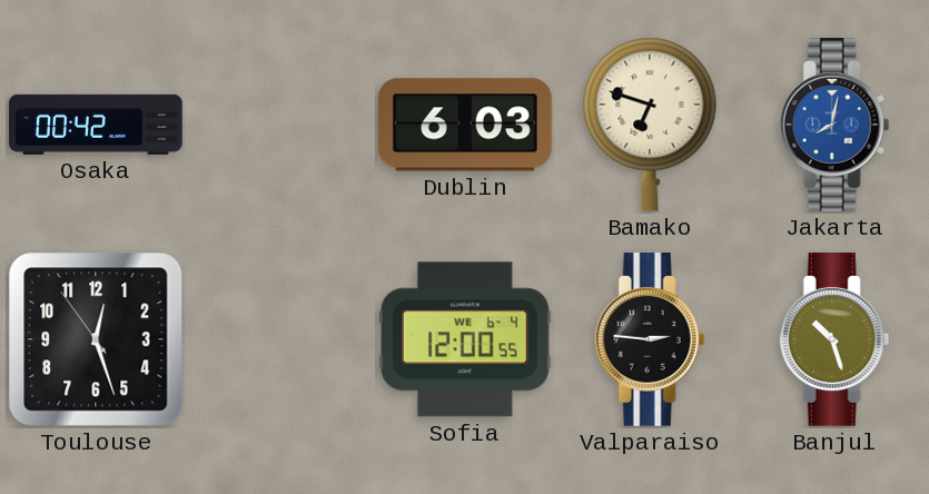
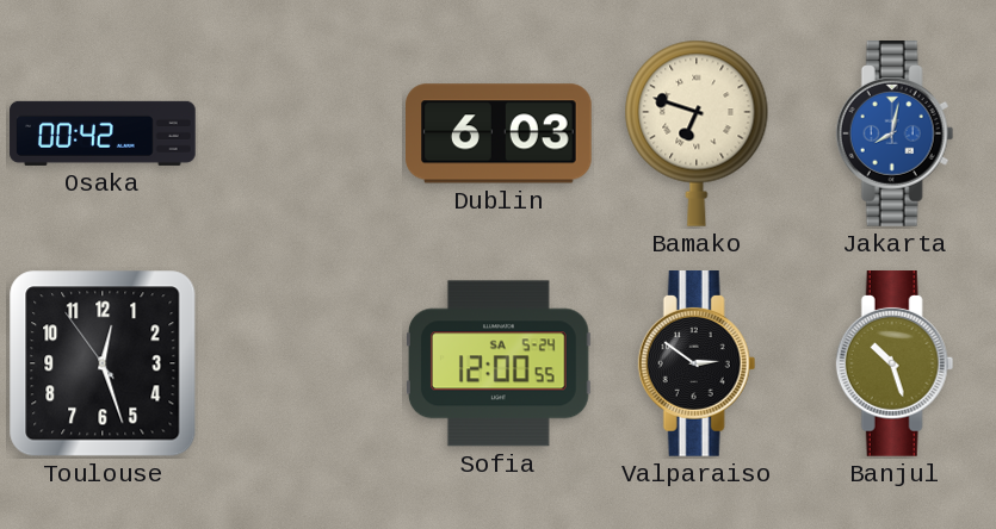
Sofia date: WE 6-4 -> SA 5-24
Valparaiso: 2:46 -> 2:51
